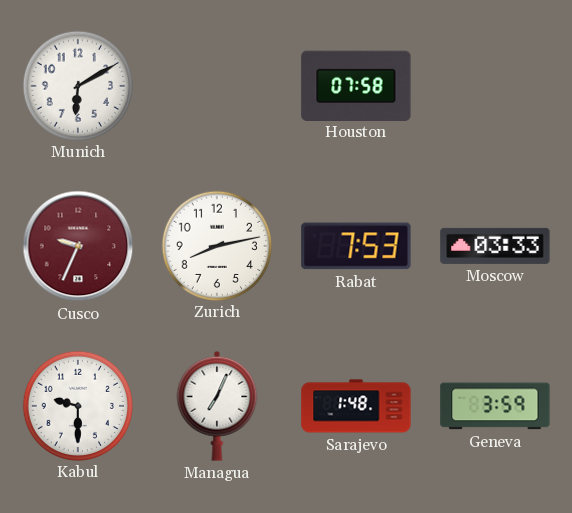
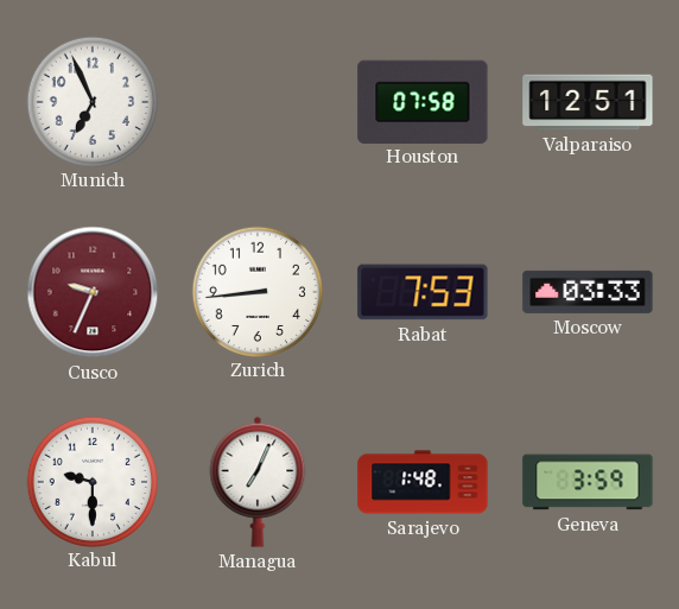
Munich: 6:10 -> 6:56
Valparaiso: none -> 12:51
Zurich: 8:13 -> 8:44
